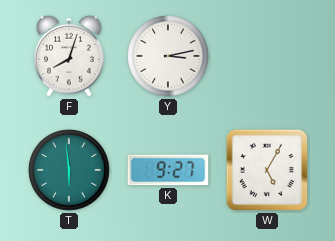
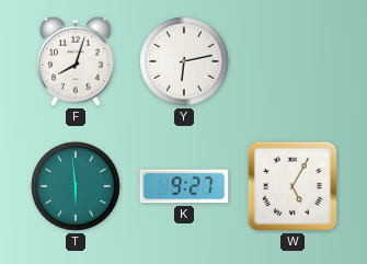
Y: 3:13 -> 6:13
